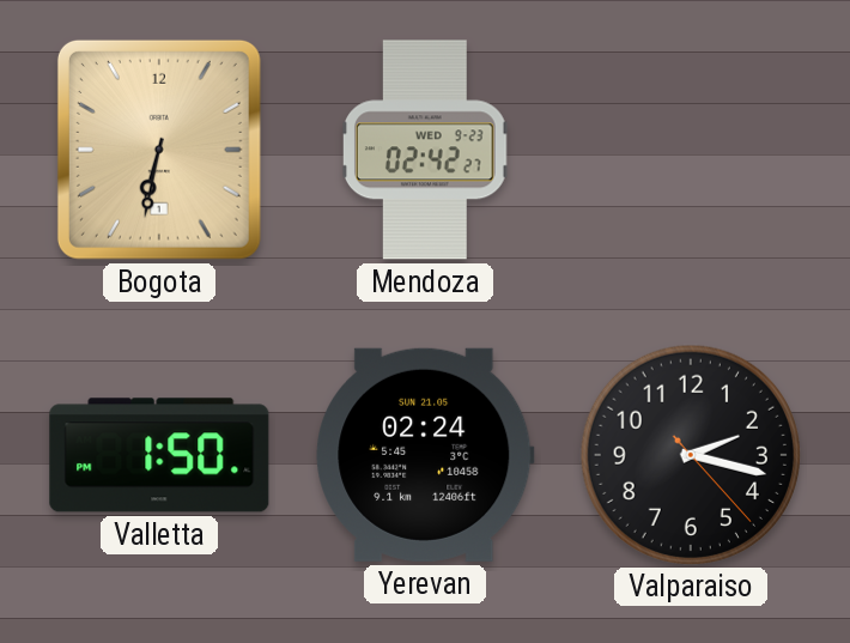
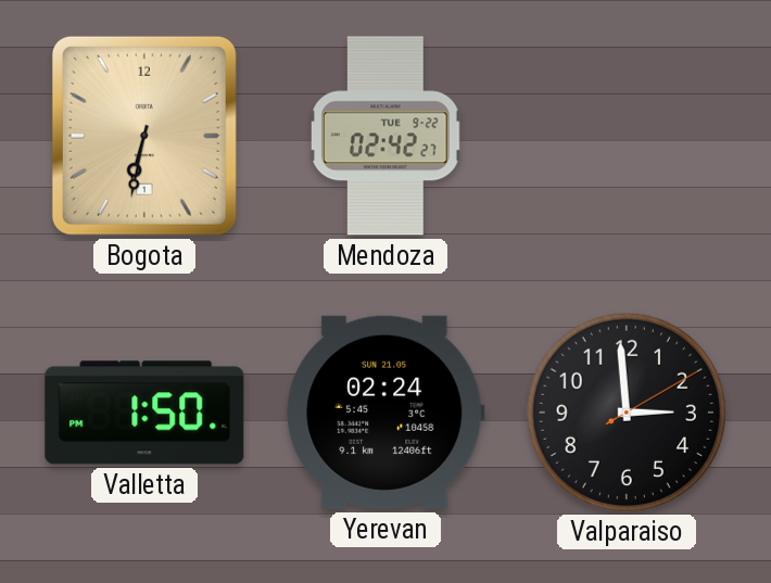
Mendoza date: WED 9-23 -> TUE 9-22
Valparaiso: 2:17 -> 2:59
